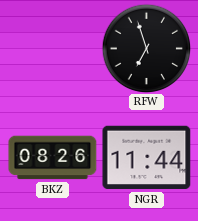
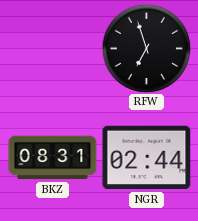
BKZ: 08:26 -> 08:31
NGR: 11:44 -> 02:44
